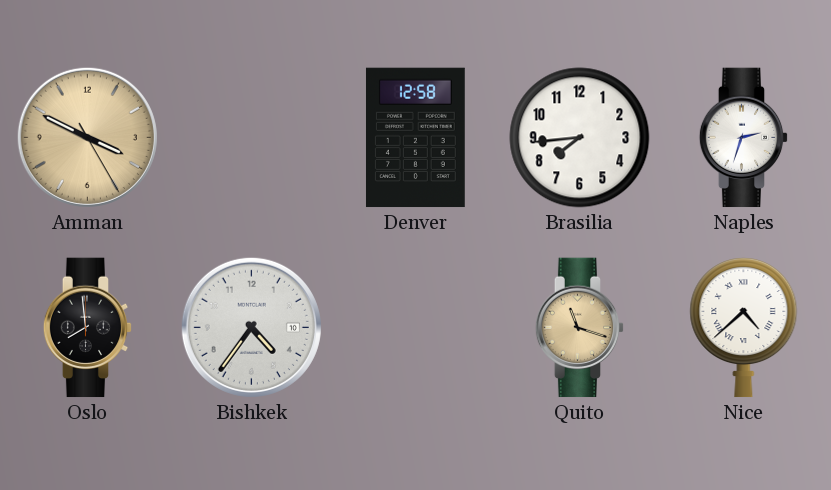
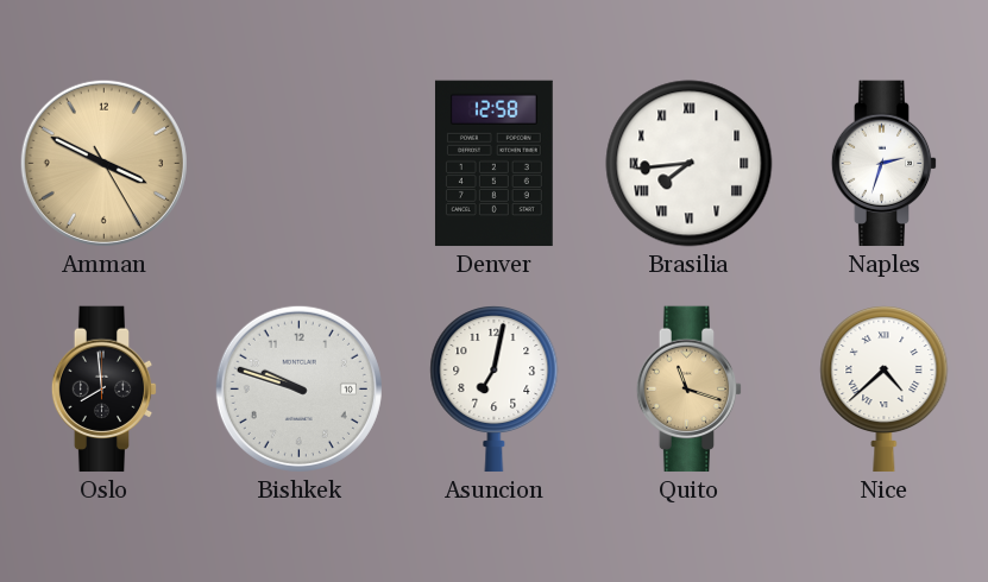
Brasilia numerals: Arabic -> Roman
Bishkek: 4:36 -> 9:48
Asuncion: none -> 7:02
